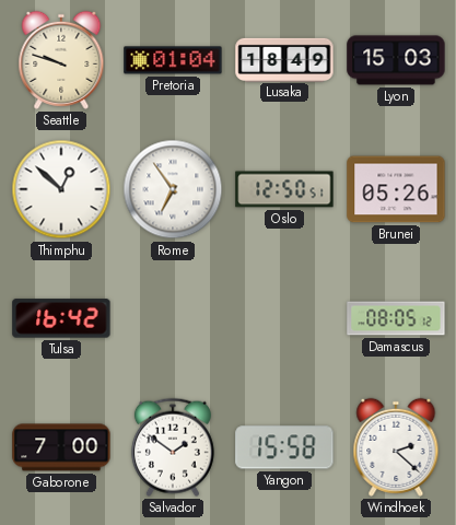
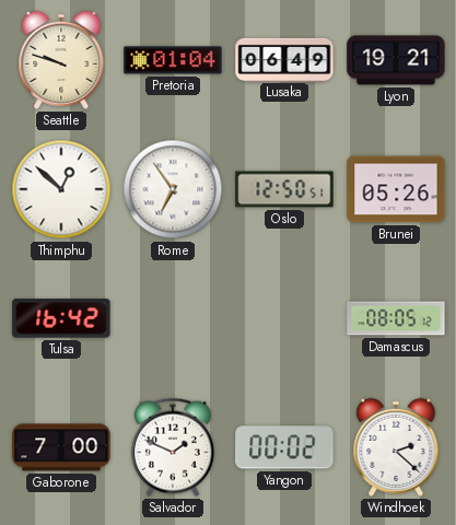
Lusaka: 18:49 -> 06:49
Lyon: 15:03 -> 19:21
Salvador: 1:51 -> 1:49
Yangon: 15:58 -> 00:02
